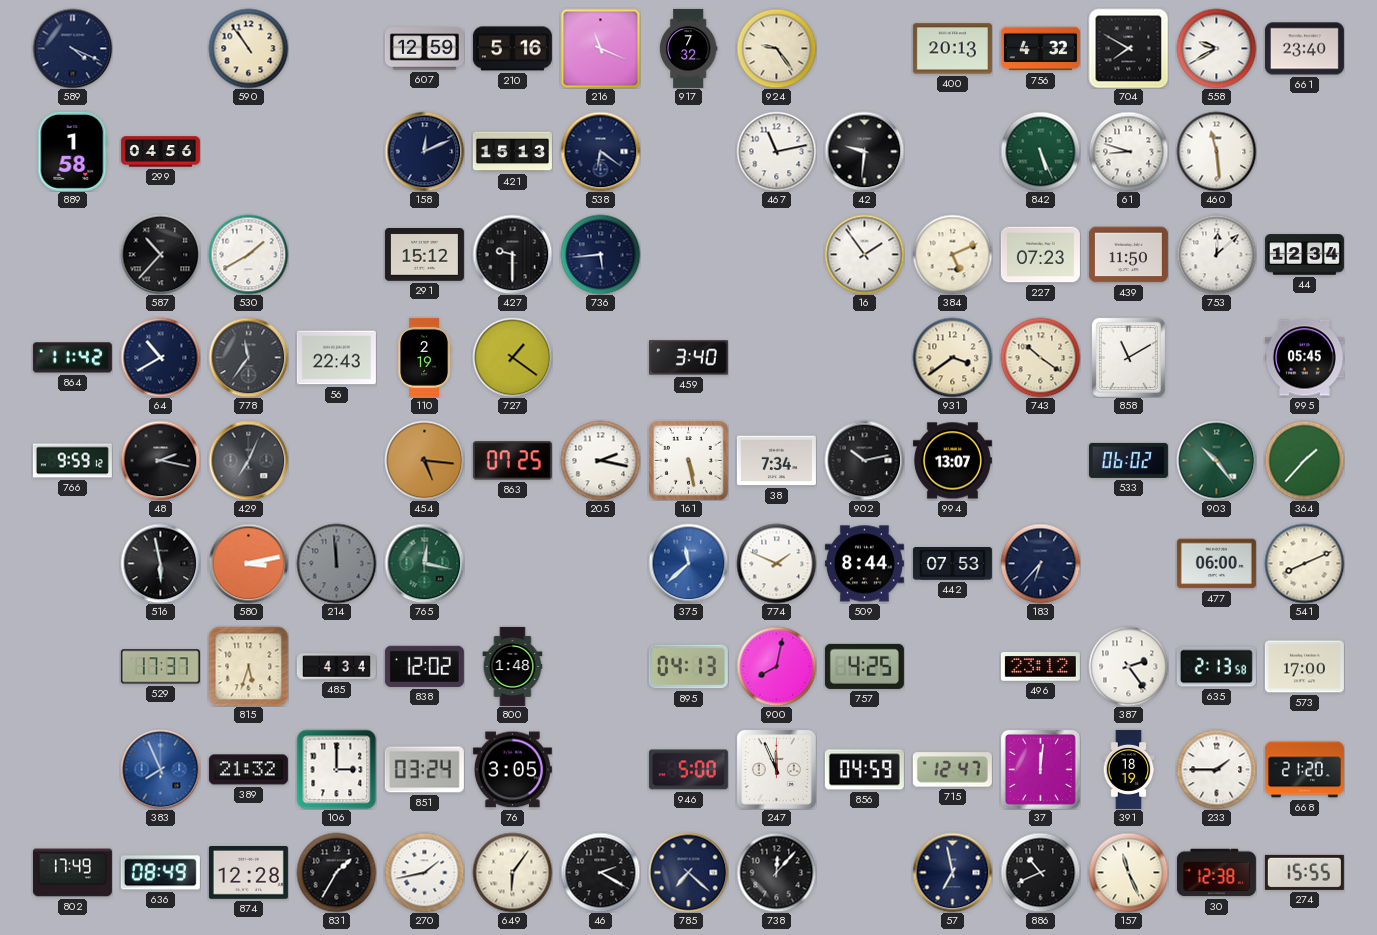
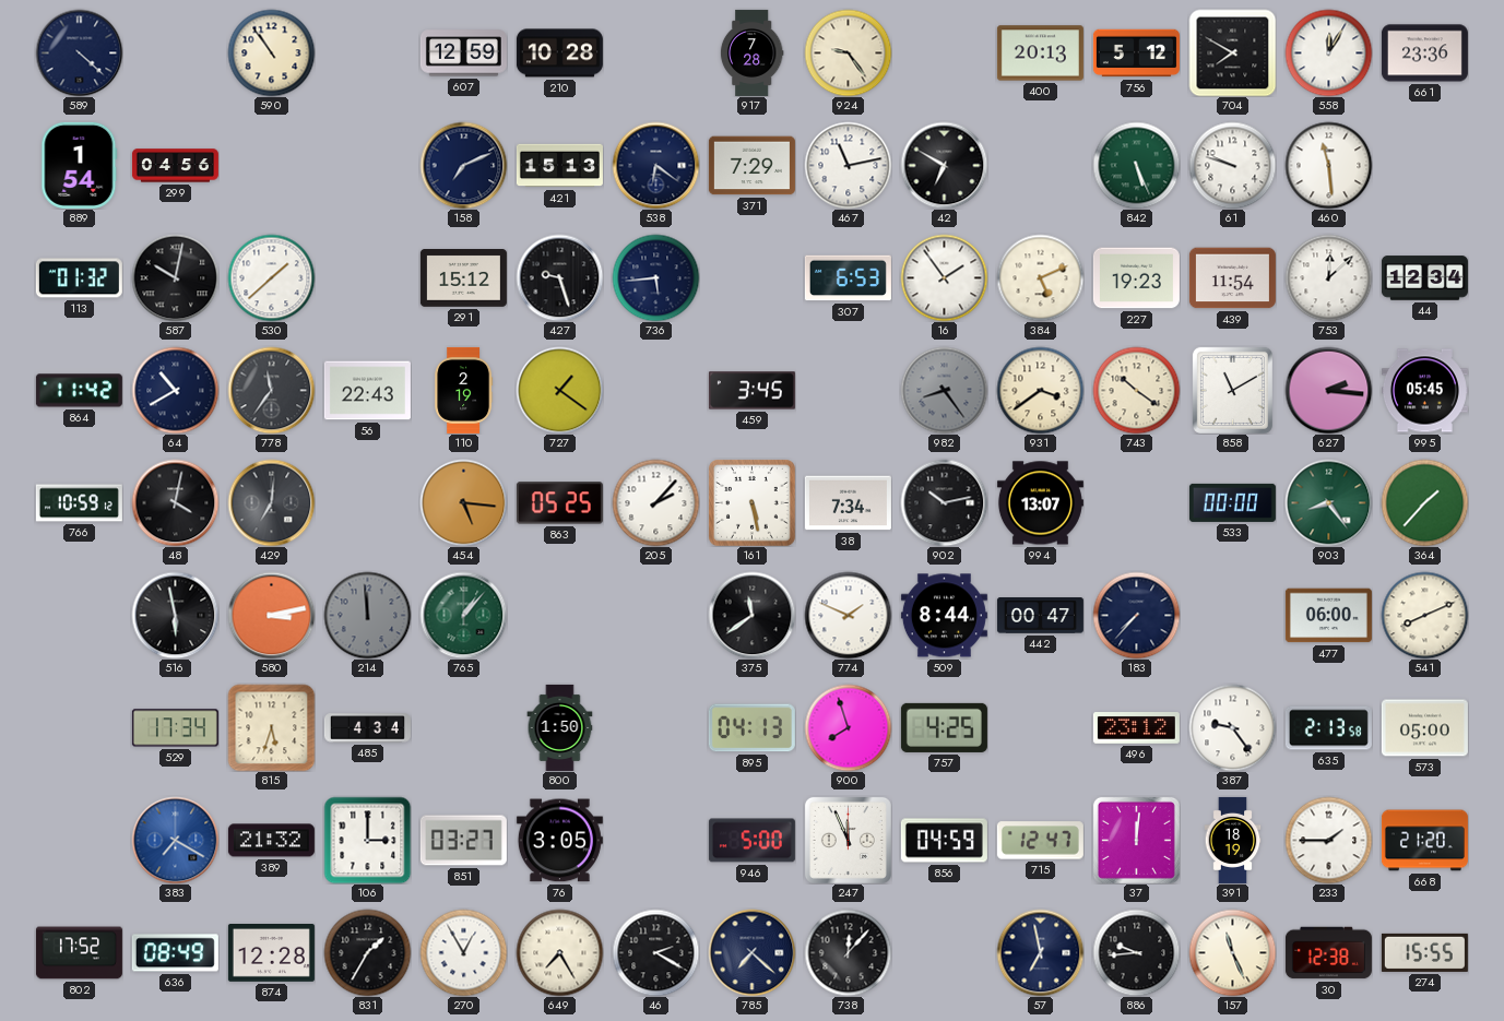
589: 4:19 -> 4:22
210: 5:16 -> 10:28
216: 11:19 -> none
917: 7:32 -> 7:28
756: 4:32 -> 5:12
558: 9:40 -> 12:05
661: 23:40 -> 23:36
889: 1:58 -> 1:54
158: 12:11 -> 7:11
371: none -> 7:29
42: 9:31 -> 6:50
61: 8:48 -> 9:48
113: none -> 01:32
587: 10:37 -> 10:02
530: 1:40 -> 1:38
427: 9:30 -> 9:27
307: none -> 6:53
227: 07:23 -> 19:23
439: 11:50 -> 11:54
459: 3:40 -> 3:45
982: none -> 8:24
627: none -> 2:16
766: 9:59 -> 10:59
48: 2:17 -> 4:02
429: 7:04 -> 7:01
863: 07:25 -> 05:25
205: 2:17 -> 2:07
533: 06:02 -> 00:00
903: 10:24 -> 8:24
765: 12:17 -> 1:07
375: 11:38 -> 11:39
375 dial: blue -> black
442: 07:53 -> 00:47
183: 6:37 -> 7:37
529: 17:37 -> 17:34
838: 12:02 -> none
800: 1:48 -> 1:50
900: 8:02 -> 7:57
387: 2:24 -> 9:24
573: 17:00 -> 05:00
383: 7:56 -> 7:20
851: 03:24 -> 03:27
802: 17:49 -> 17:52
270: 1:43 -> 12:55
649: 6:06 -> 7:25
886: 10:41 -> 9:44
